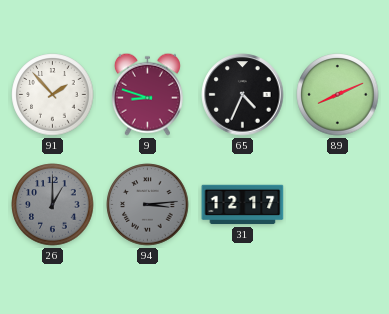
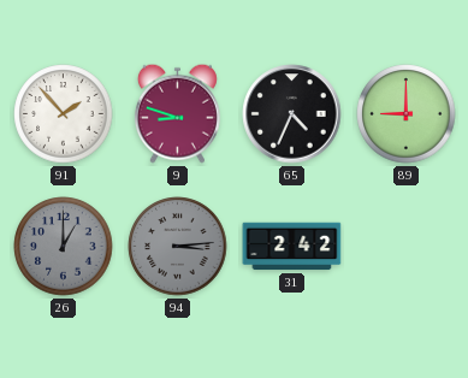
89: 8:11 -> 9:00
31: 12:17 -> 2:42
